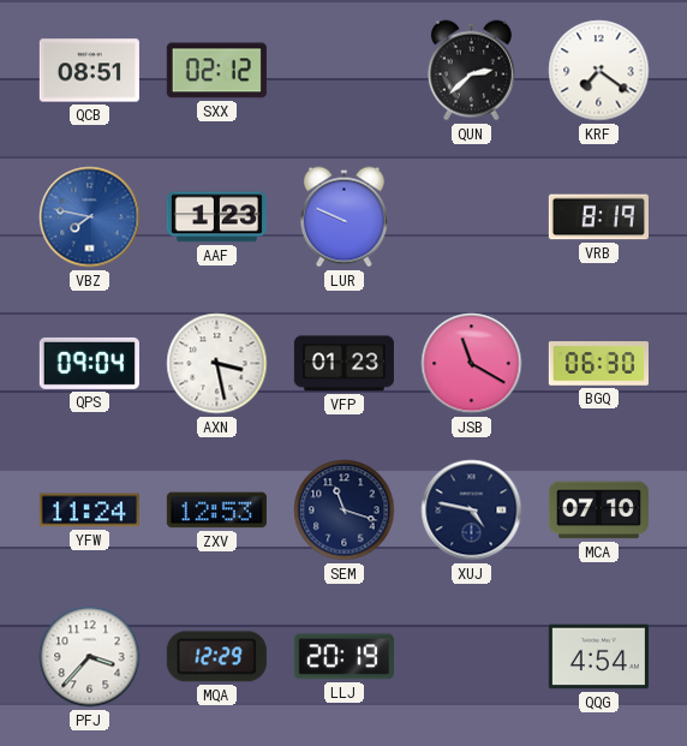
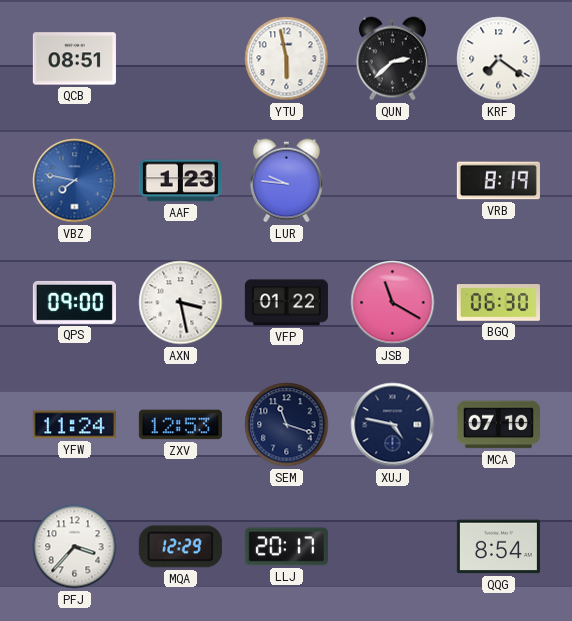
SXX: 02:12 -> none
YTU: none -> 5:58
LUR: 9:49 -> 9:46
QPS: 09:04 -> 09:00
VFP: 01:23 -> 01:22
LLJ: 20:19 -> 20:17
QQG: 4:54 -> 8:54
